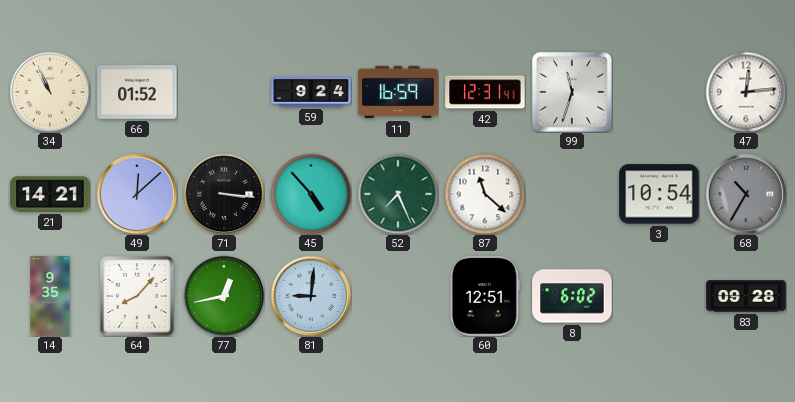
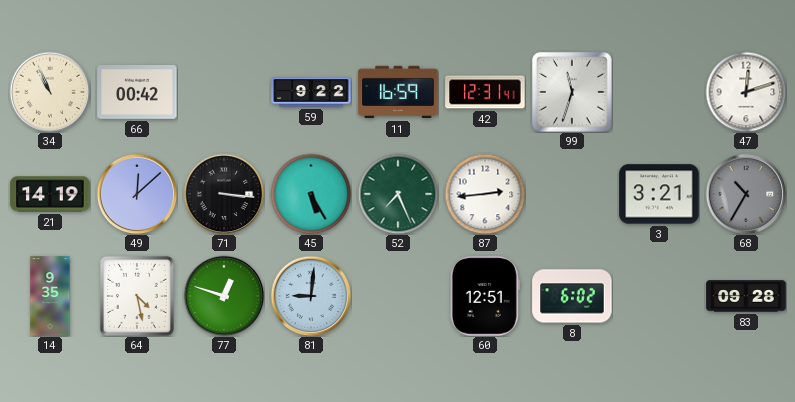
66: 01:52 -> 00:42
59: 9:24 -> 9:22
47: 12:14 -> 12:12
21: 14:21 -> 14:19
45: 4:53 -> 5:25
87: 11:22 -> 2:44
3: 10:54 -> 3:21
64: 8:07 -> 4:28
77: 12:43 -> 12:48
